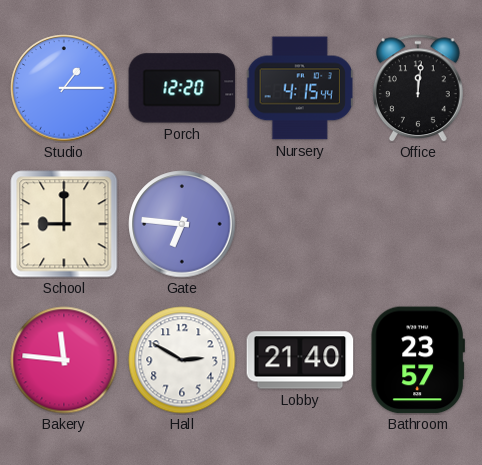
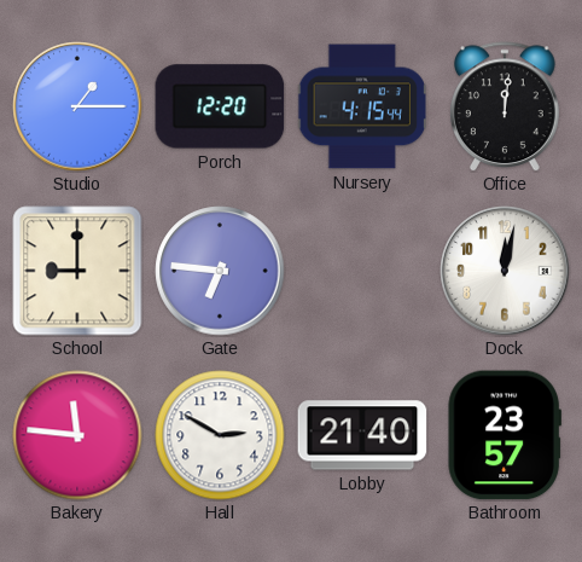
Dock: none -> 12:02
